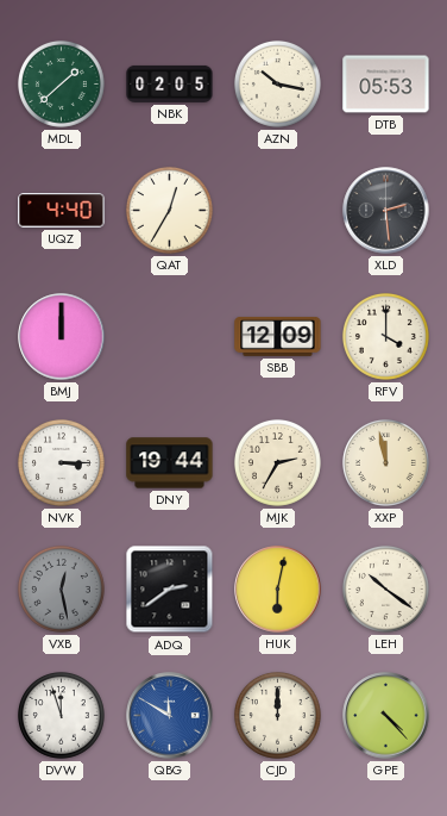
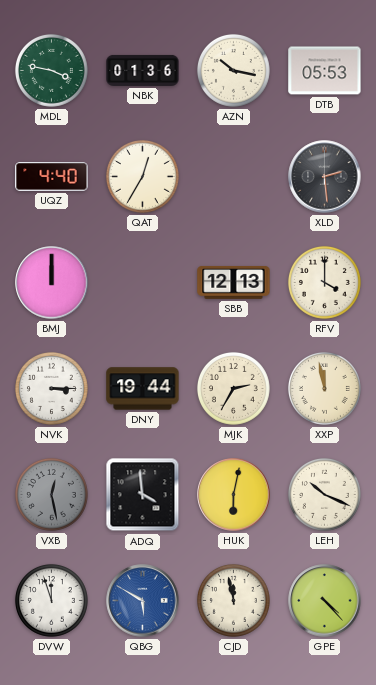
MDL: 1:38 -> 3:47
NBK: 02:05 -> 01:36
SBB: 12:09 -> 12:13
ADQ: 2:39 -> 3:59
LEH: 10:21 -> 10:19
QBG: 11:50 -> 5:50
CJD: 12:00 -> 11:58
